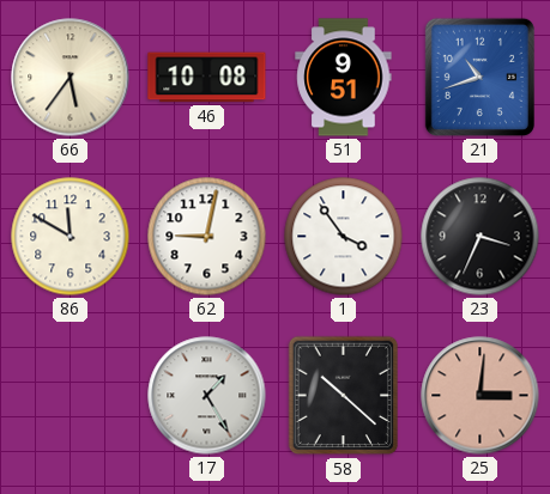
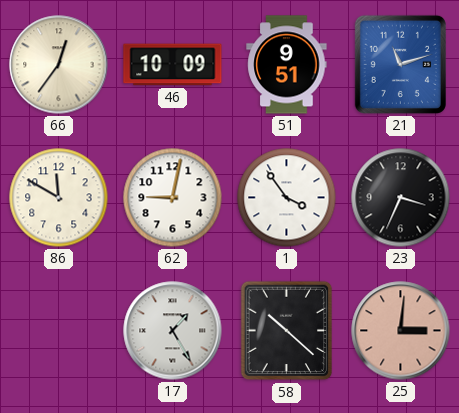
66: 5:36 -> 12:36
46: 10:08 -> 10:09
21: 10:42 -> 11:12
